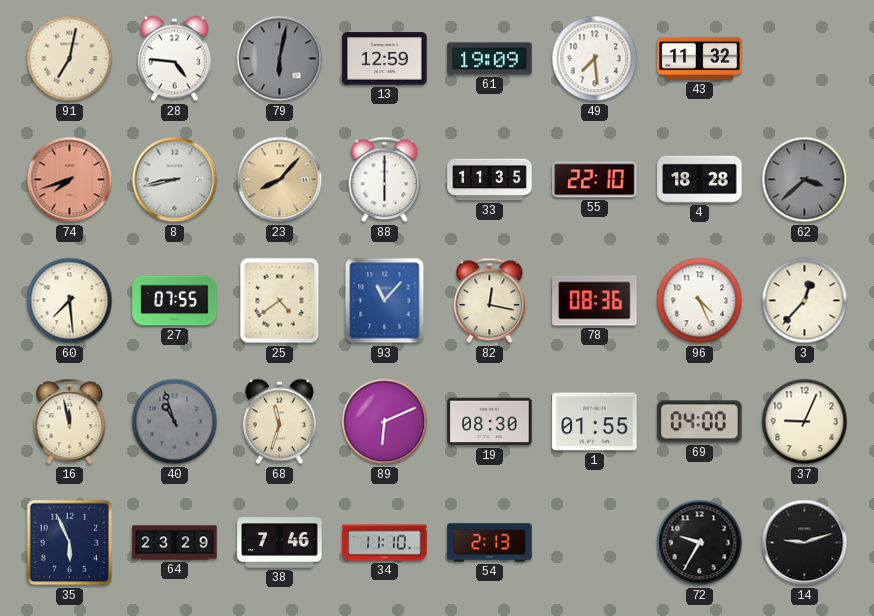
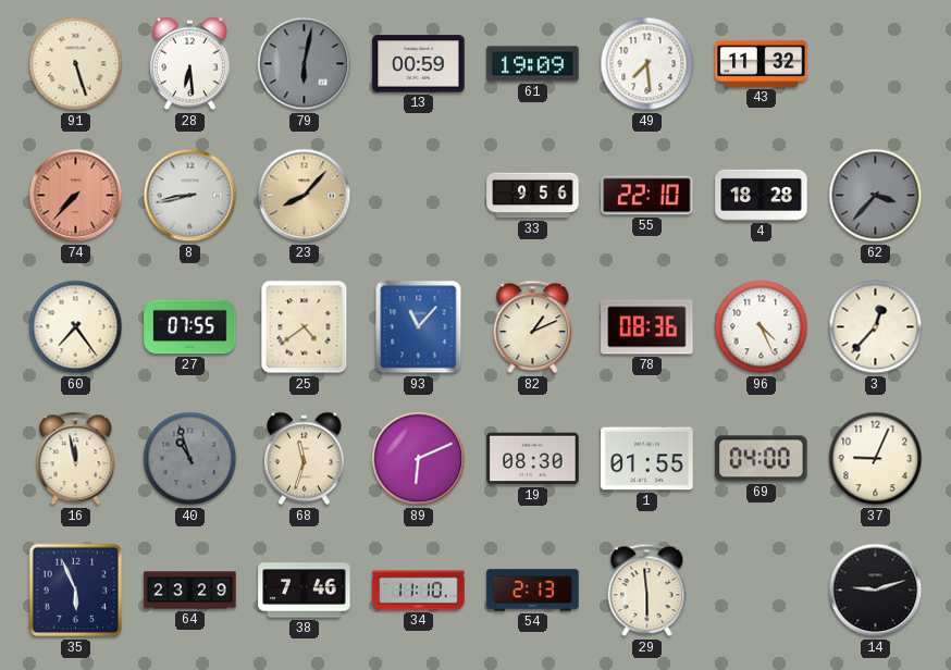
91: 7:02 -> 5:27
28: 4:46 -> 6:29
13: 12:59 -> 00:59
74: 7:42 -> 7:37
88: 6:00 -> none
33: 11:35 -> 9:56
62: 3:38 -> 3:37
60: 7:29 -> 7:24
82: 12:17 -> 1:11
29: none -> 5:59
72: 9:35 -> none
